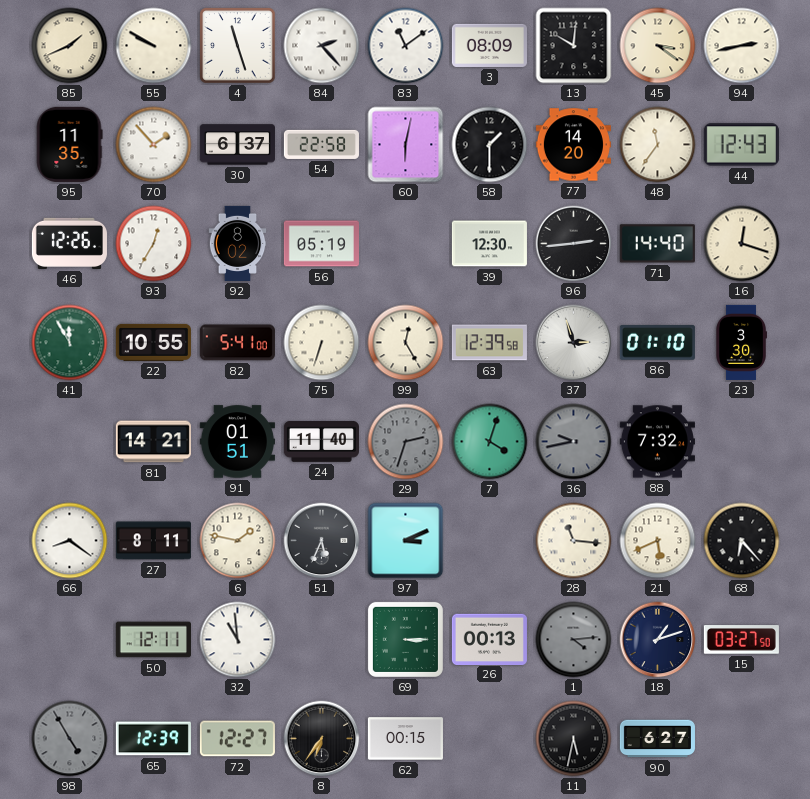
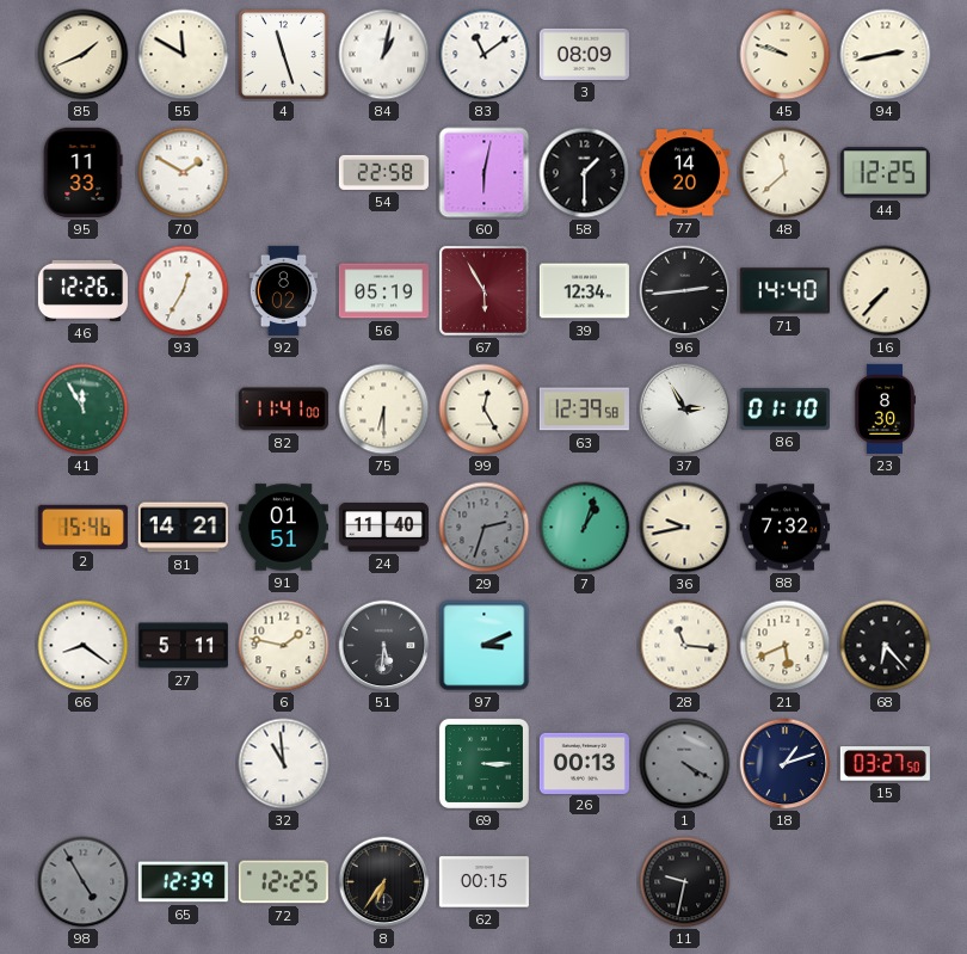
55: 9:50 -> 11:50
84: 2:23 -> 1:02
13: 10:01 -> none
45: 3:21 -> 9:48
95: 11:35 -> 11:33
70: 1:53 -> 1:50
30: 6:37 -> none
48: 11:36 -> 11:38
44: 12:43 -> 12:25
67: none -> 5:55
39: 12:30 -> 12:34
16: 12:18 -> 7:37
22: 10:55 -> none
82: 5:41 -> 11:41
75: 6:33 -> 6:30
37: 2:57 -> 2:55
23: 3:30 -> 8:30
2: none -> 15:46
7: 4:03 -> 1:03
36 dial: grey -> cream
27: 8:11 -> 5:11
51: 5:34 -> 5:31
50: 12:11 -> none
1: 4:14 -> 4:20
72: 12:27 -> 12:25
11: 5:32 -> 9:32
90: 6:27 -> none
